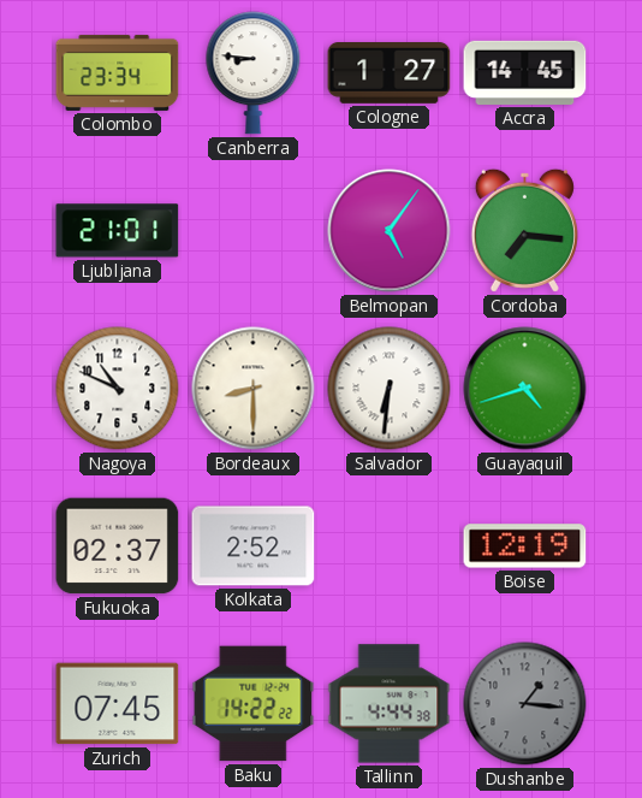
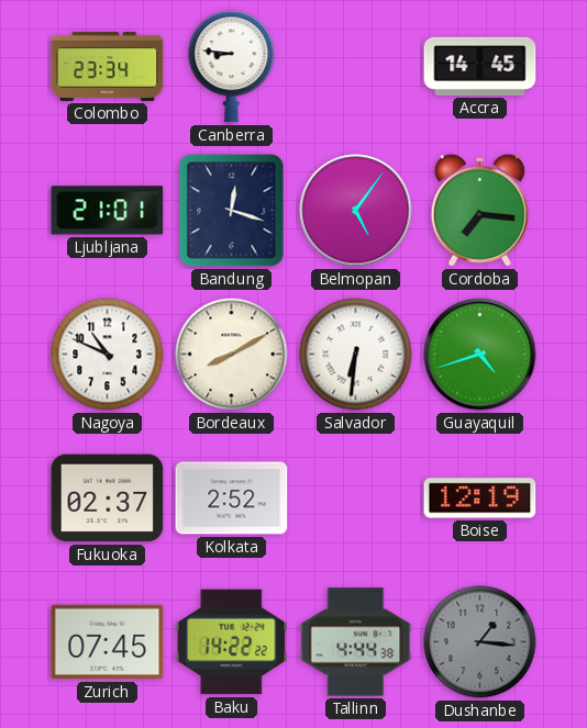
Cologne: 1:27 -> none
Bandung: none -> 12:18
Bordeaux: 8:30 -> 8:10
